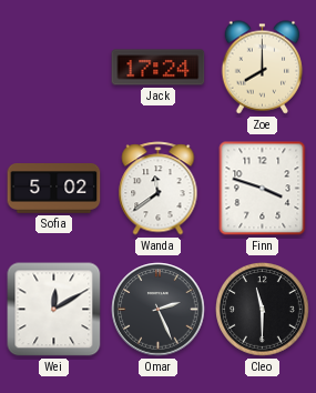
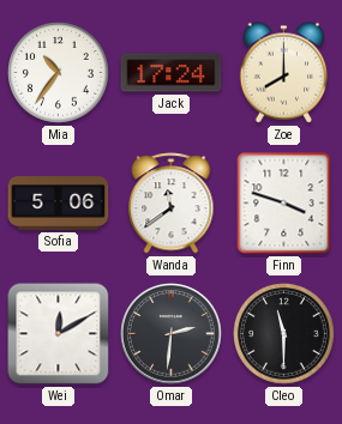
Mia: none -> 10:36
Sofia: 5:02 -> 5:06
Omar: 2:26 -> 2:31
